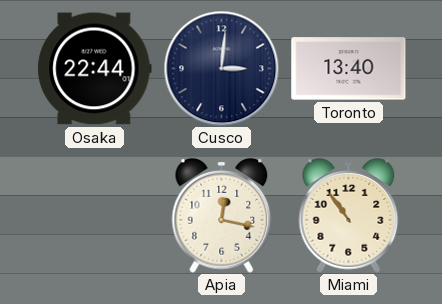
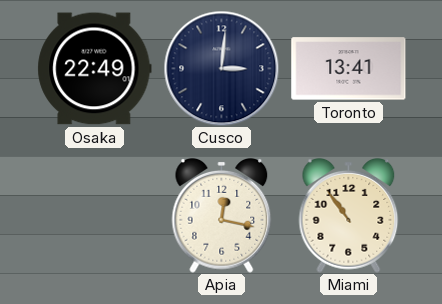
Osaka: 22:44 -> 22:49
Toronto: 13:40 -> 13:41
